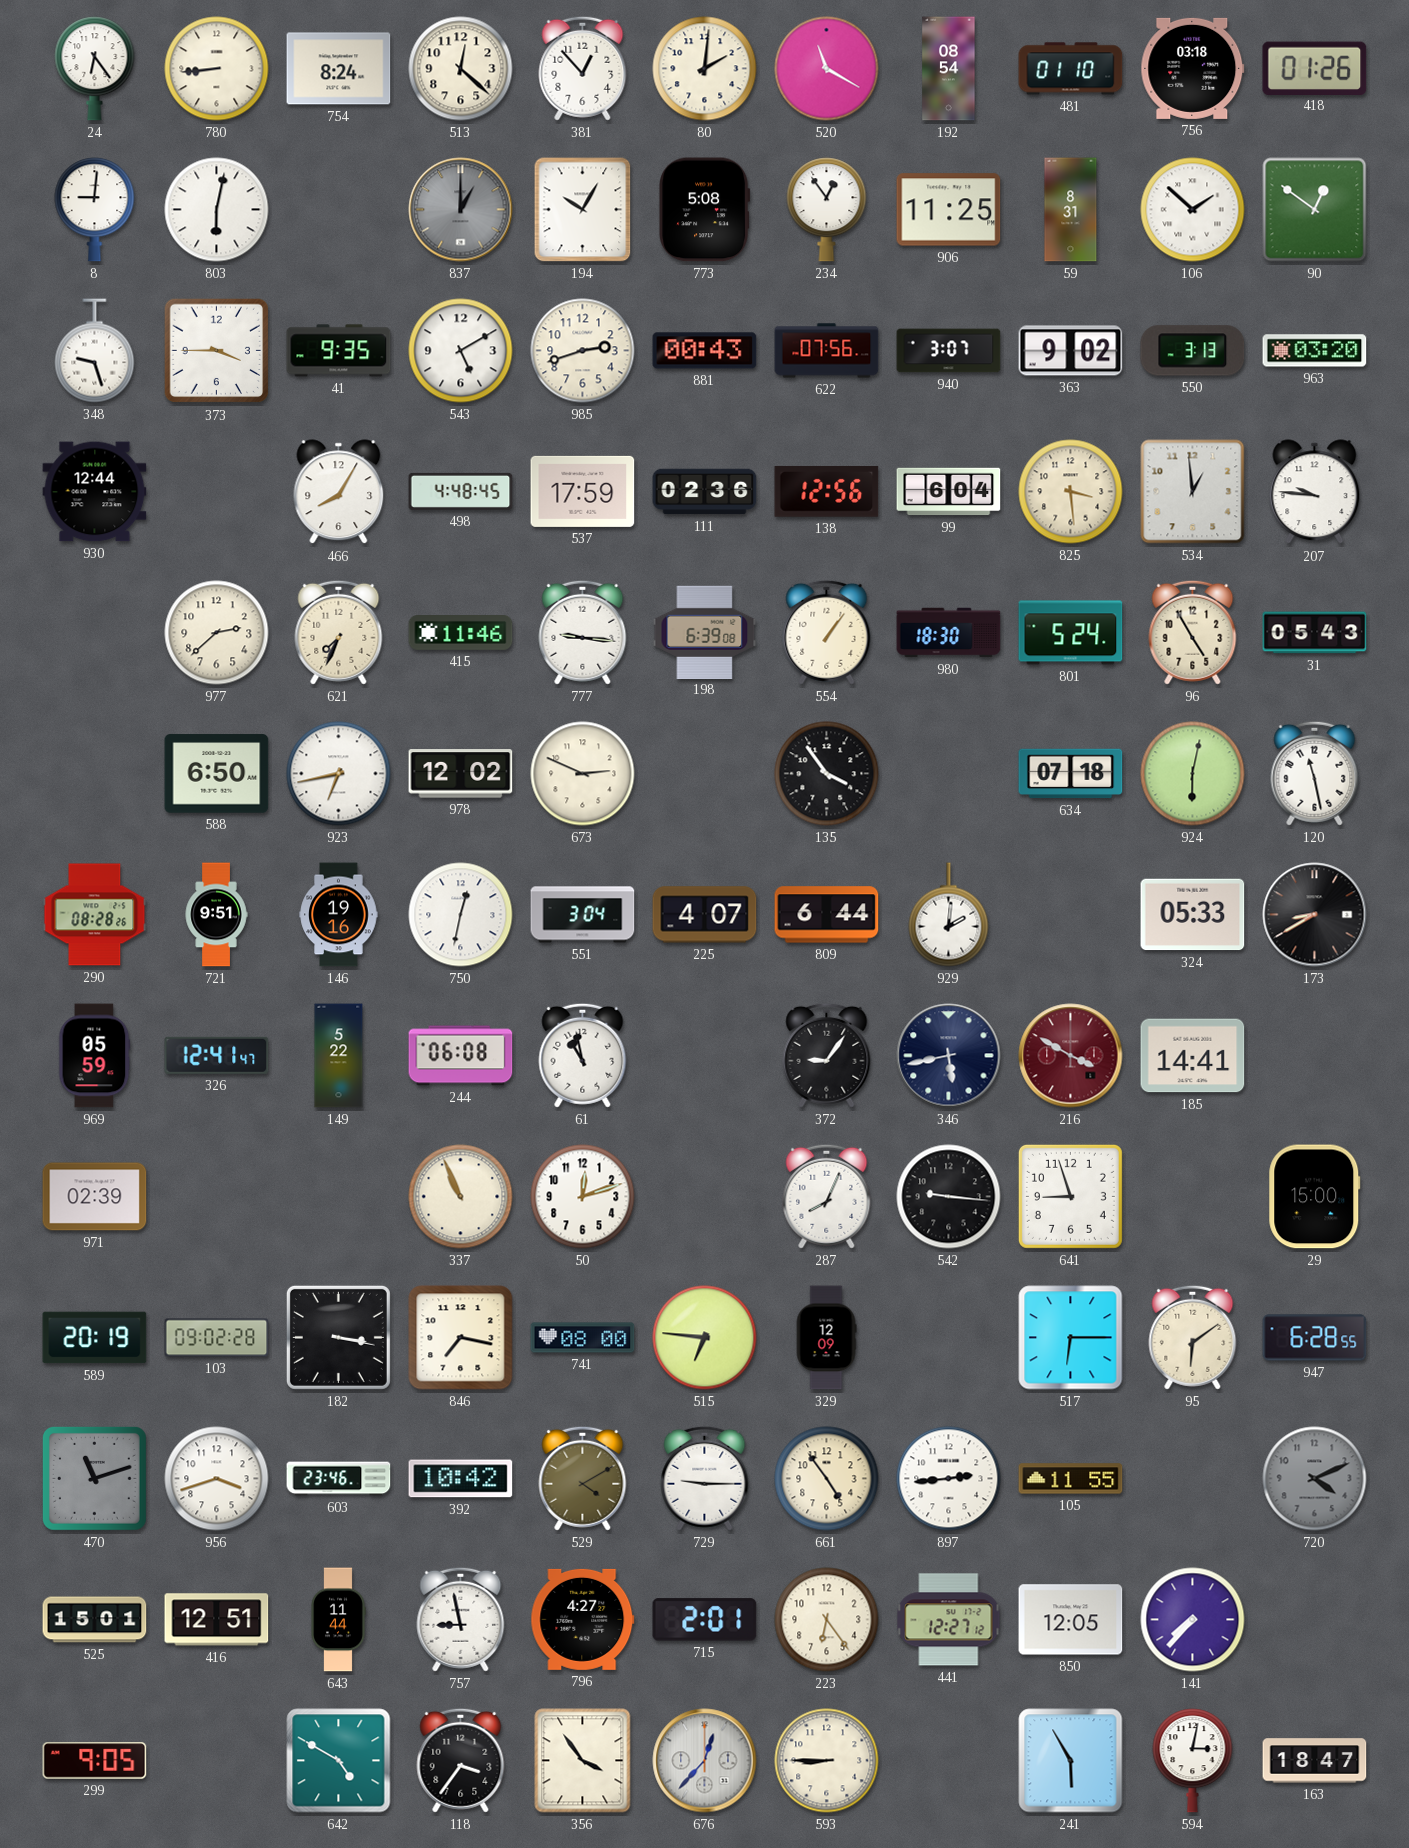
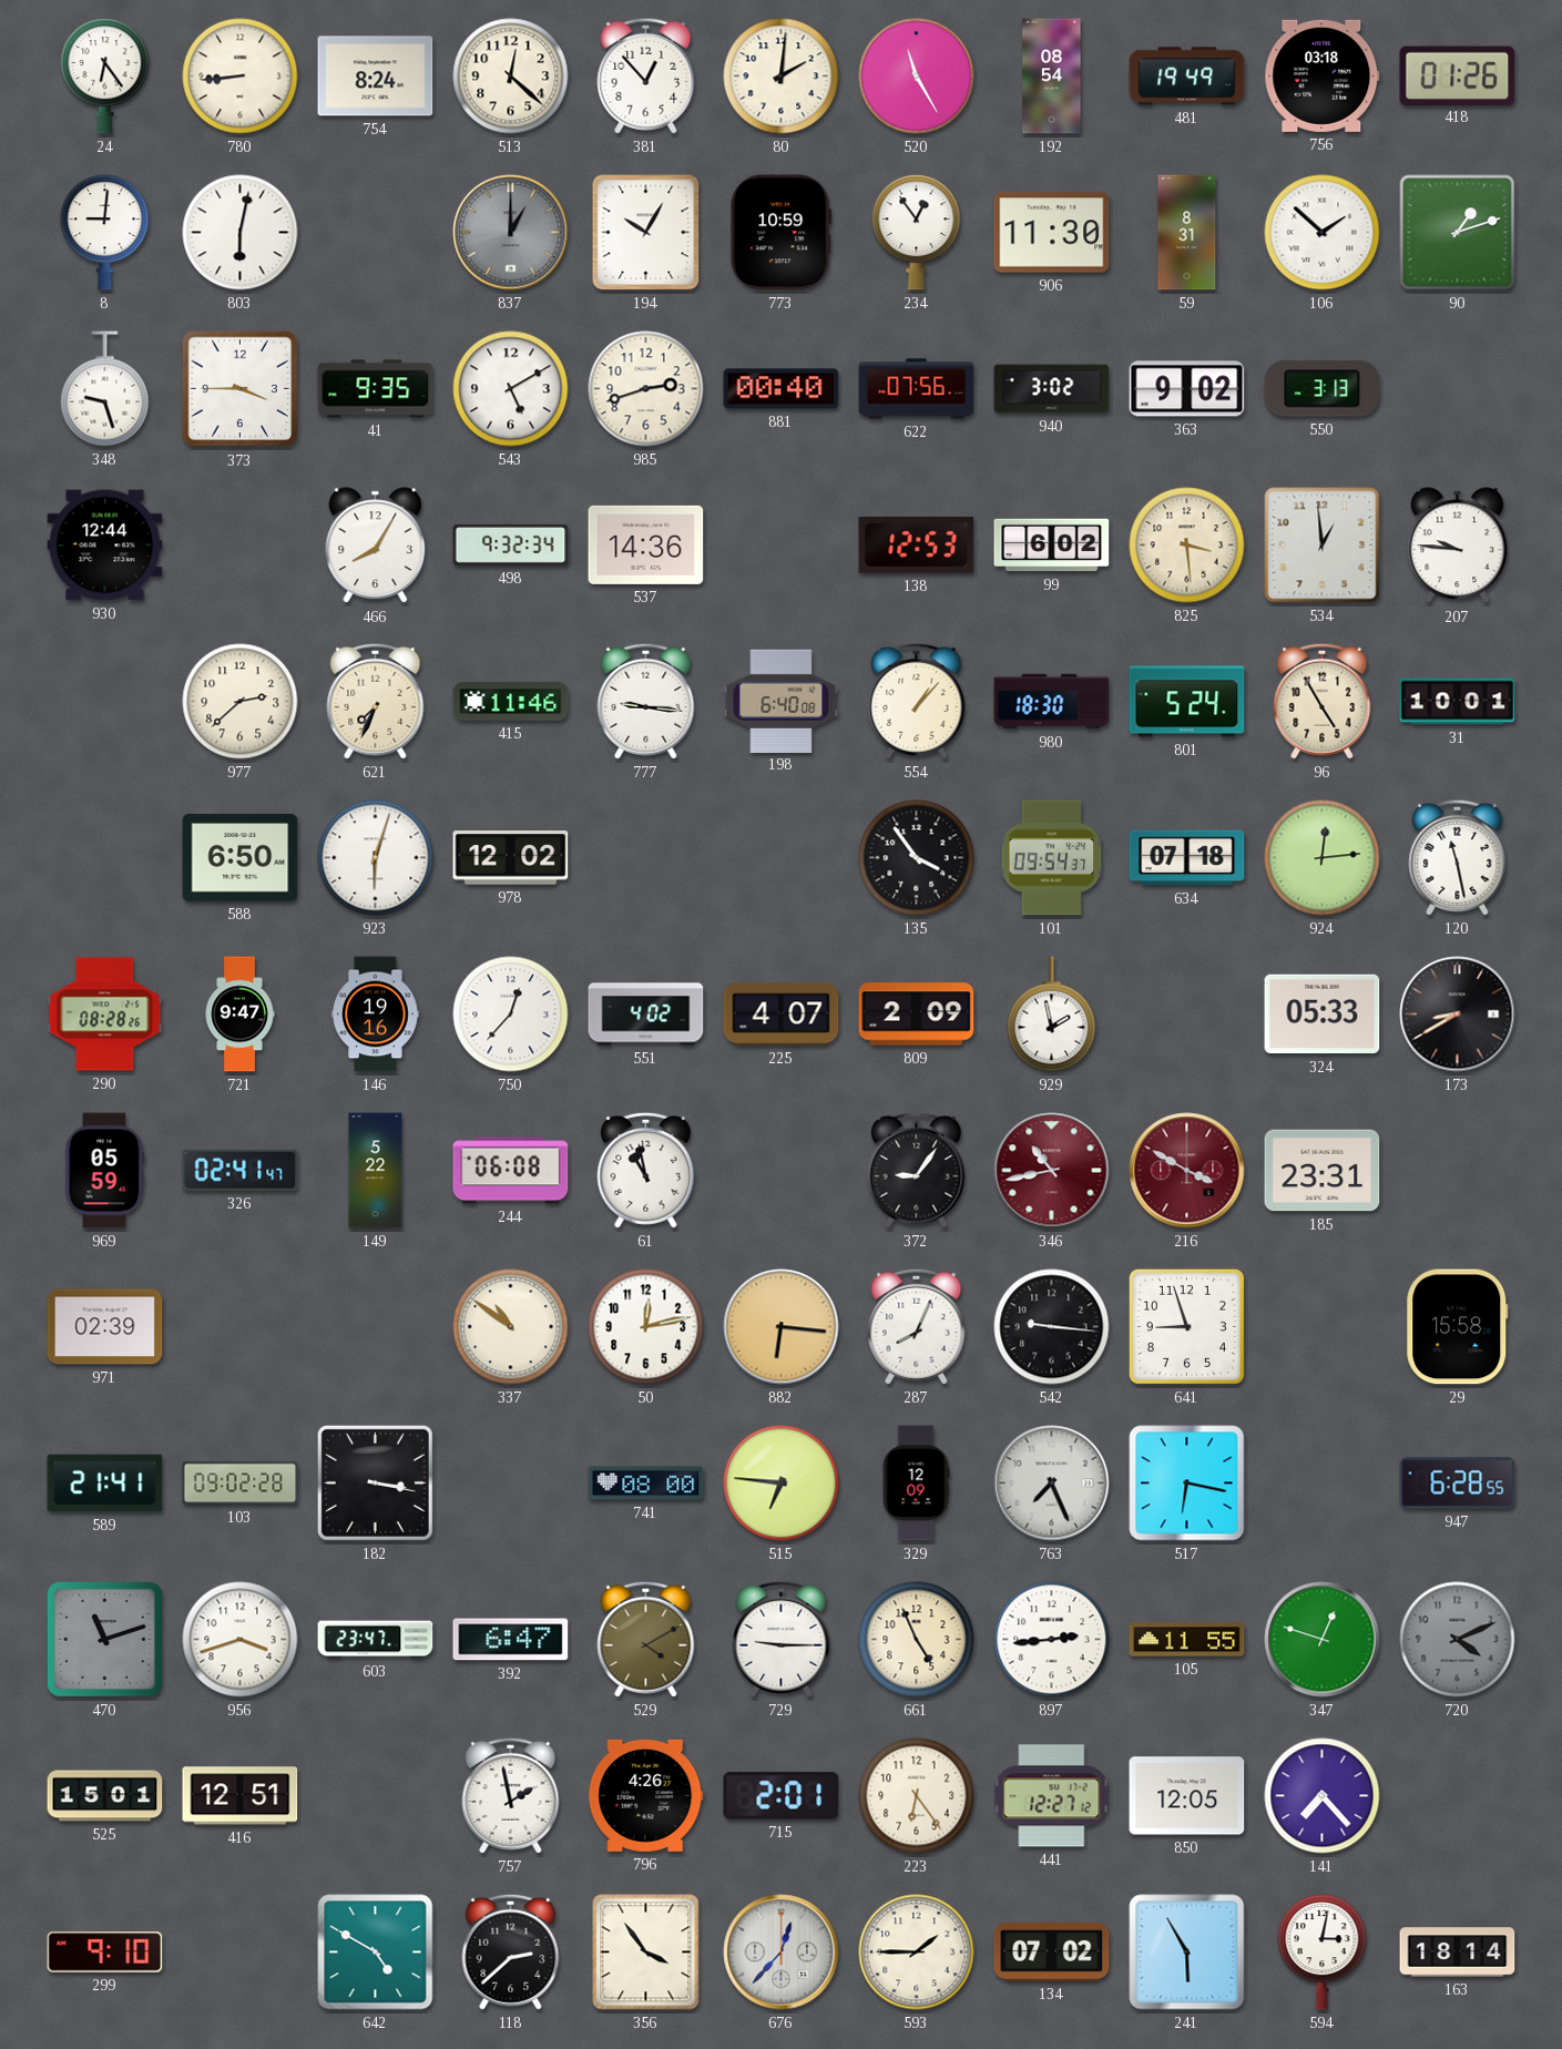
520: 11:20 -> 11:25
481: 01:10 -> 19:49
773: 5:08 -> 10:59
906: 11:25 -> 11:30
90: 12:51 -> 1:12
881: 00:43 -> 00:40
940: 3:07 -> 3:02
963: 03:20 -> none
498: 4:48 -> 9:32
537: 17:59 -> 14:36
111: 02:36 -> none
138: 12:56 -> 12:53
99: 6:04 -> 6:02
198: 6:39 -> 6:40
554: 1:06 -> 1:07
31: 05:43 -> 10:01
923: 6:43 -> 6:03
673: 2:49 -> none
101: none -> 09:54
924: 6:02 -> 12:14
721: 9:51 -> 9:47
750: 12:32 -> 12:37
551: 3:04 -> 4:02
809: 6:44 -> 2:09
929: 2:01 -> 1:58
326: 12:41 -> 02:41
346: 5:43 -> 10:43
346 dial: navy -> burgundy
185: 14:41 -> 23:31
337: 10:56 -> 10:51
50: 12:12 -> 12:13
882: none -> 6:16
29: 15:00 -> 15:58
589: 20:19 -> 21:41
846: 7:17 -> none
763: none -> 7:26
517: 6:15 -> 6:17
95: 6:09 -> none
603: 23:46 -> 23:47
392: 10:42 -> 6:47
661: 4:54 -> 4:56
347: none -> 12:48
643: 11:44 -> none
757: 8:58 -> 1:58
796: 4:27 -> 4:26
141: 7:37 -> 7:23
299: 9:05 -> 9:10
118: 3:36 -> 2:38
593: 8:45 -> 1:45
134: none -> 07:02
163: 18:47 -> 18:14
